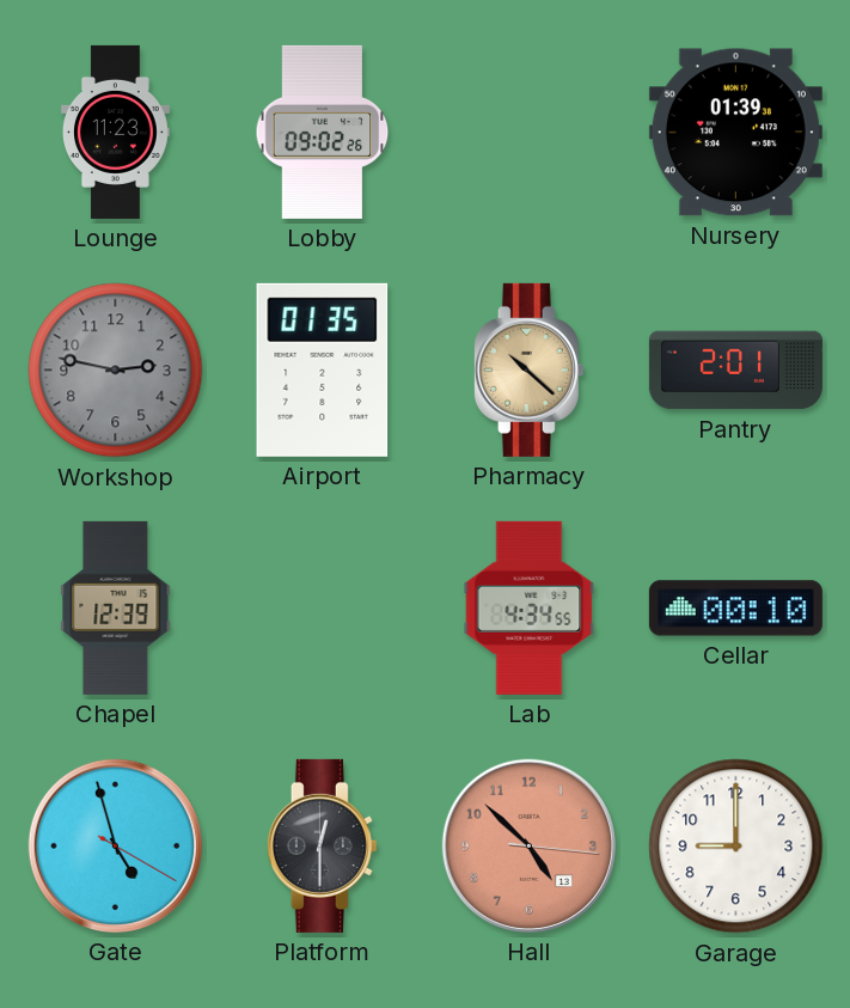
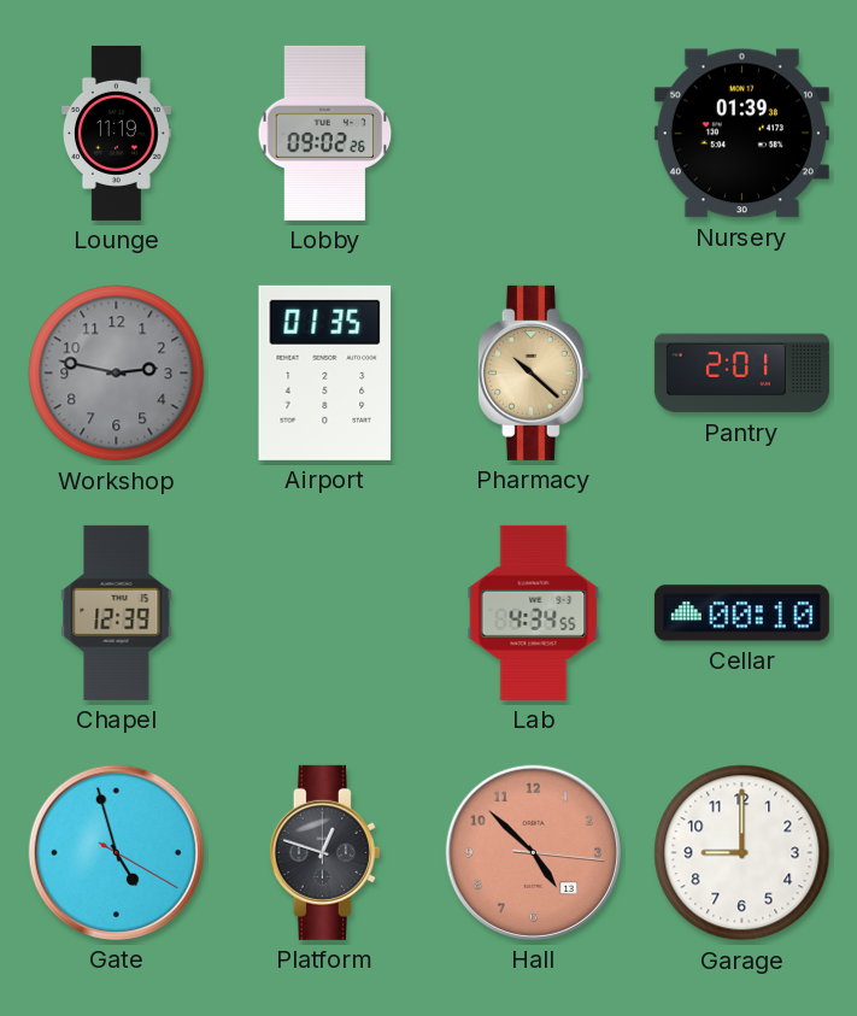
Lounge: 11:23 -> 11:19
Platform: 12:30 -> 12:48
